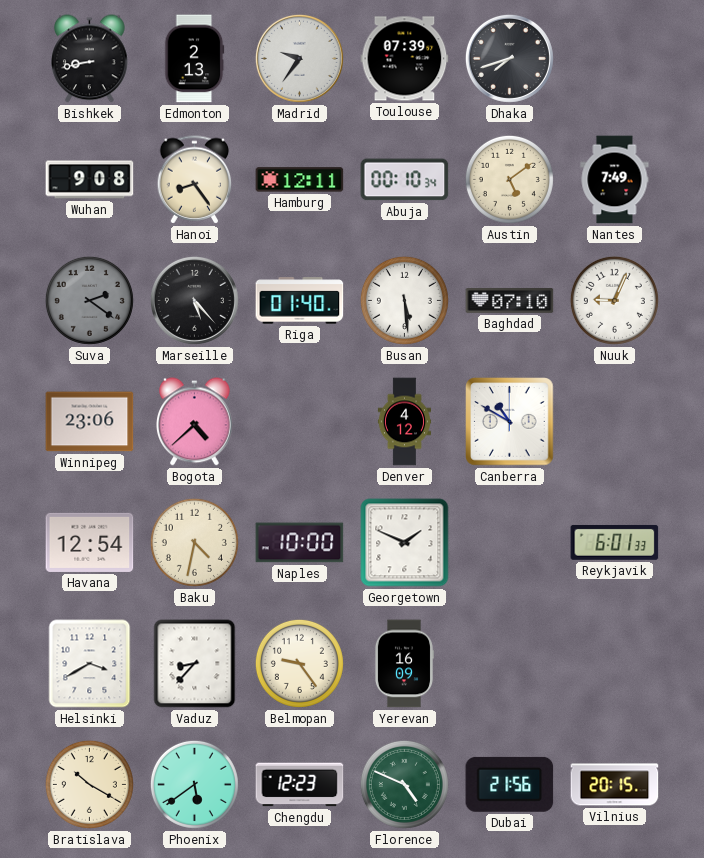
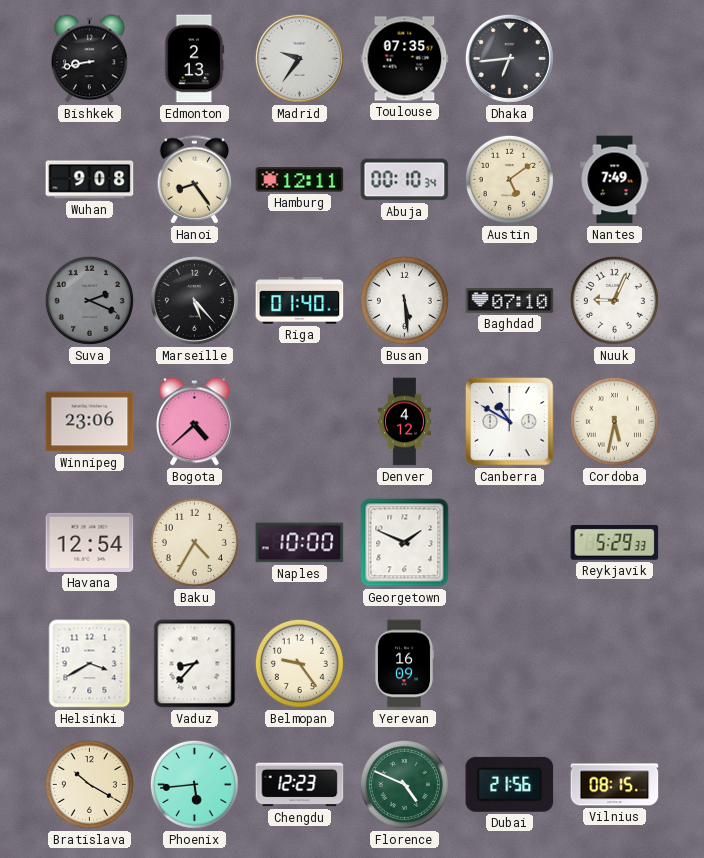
Toulouse: 07:39 -> 07:35
Dhaka: 7:42 -> 6:44
Suva: 2:21 -> 2:19
Cordoba: none -> 5:32
Baku: 4:32 -> 4:35
Reykjavik: 6:01 -> 5:29
Phoenix: 5:39 -> 5:44
Vilnius: 20:15 -> 08:15
